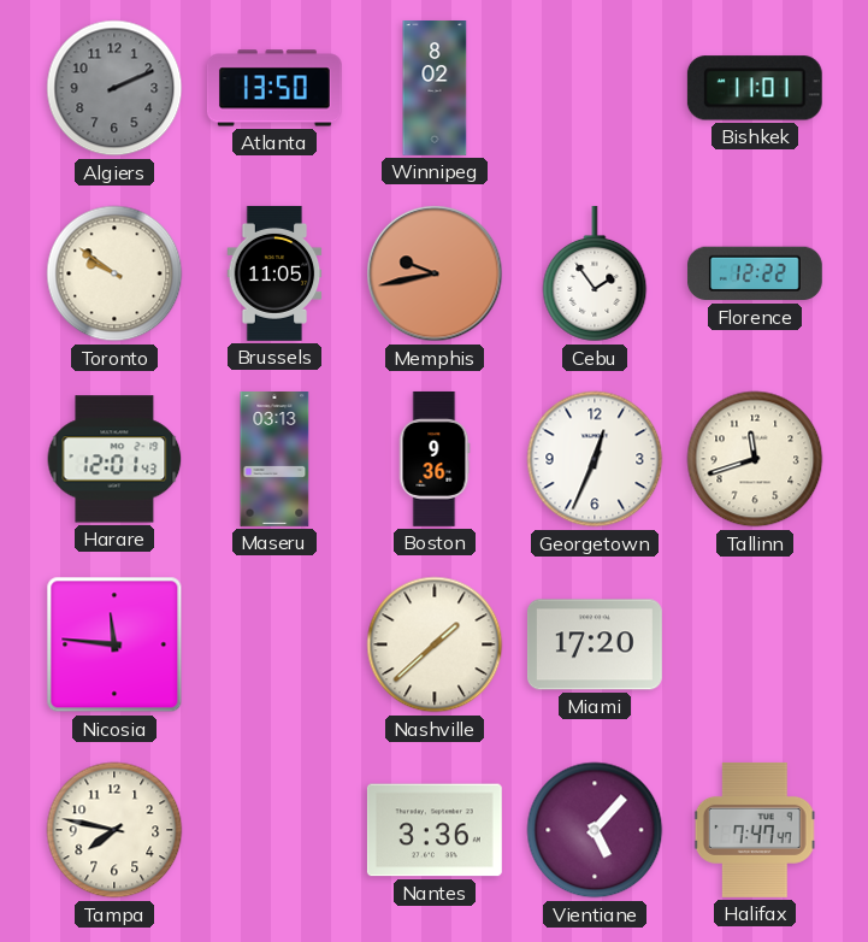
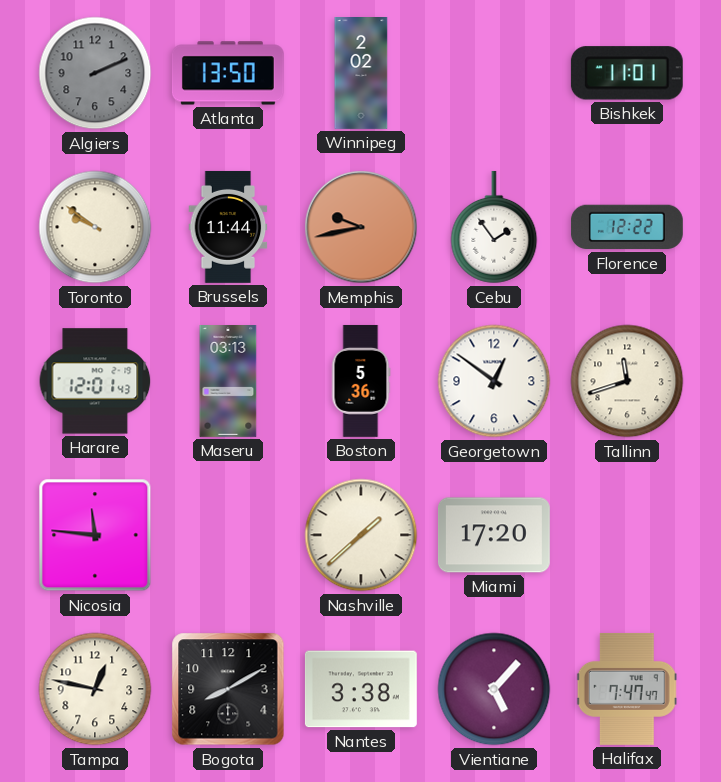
Winnipeg: 8:02 -> 2:02
Brussels: 11:05 -> 11:44
Boston: 9:36 -> 5:36
Georgetown: 12:34 -> 12:51
Tampa: 7:47 -> 12:47
Bogota: none -> 8:10
Nantes: 3:36 -> 3:38
